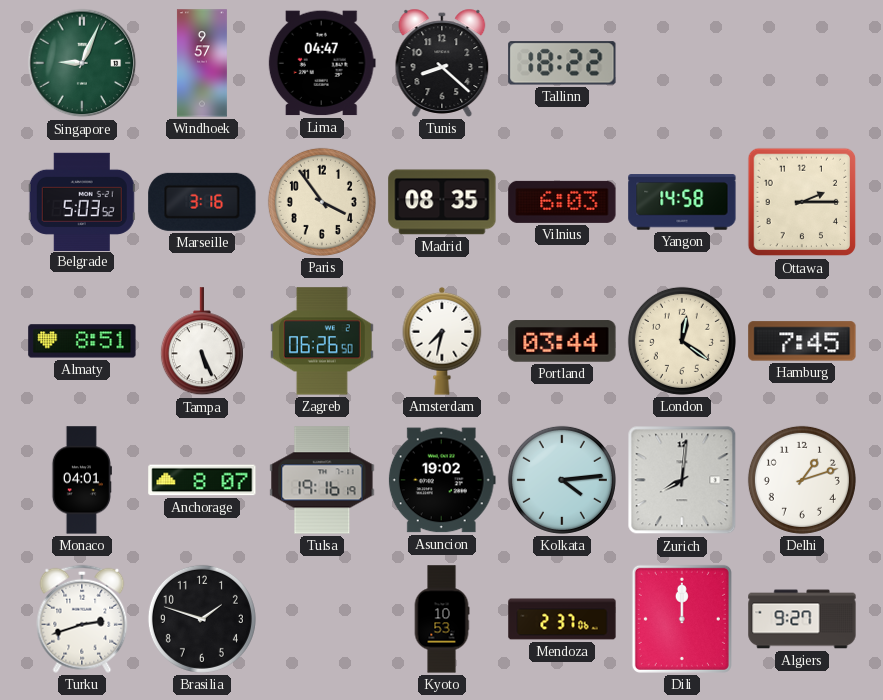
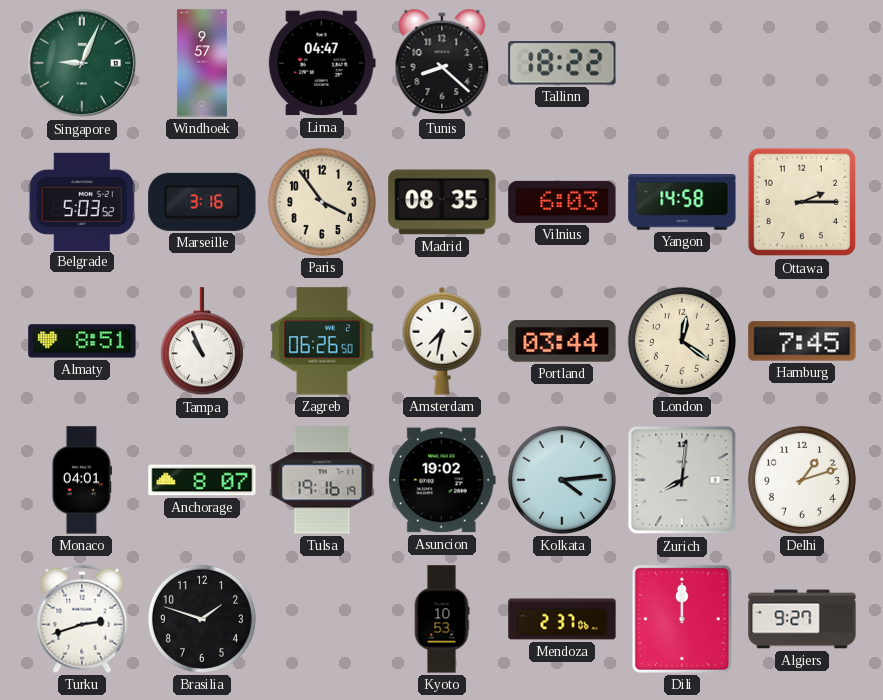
Tampa: 5:26 -> 10:56
